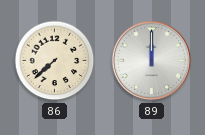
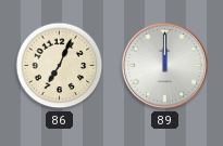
86: 7:38 -> 7:04
